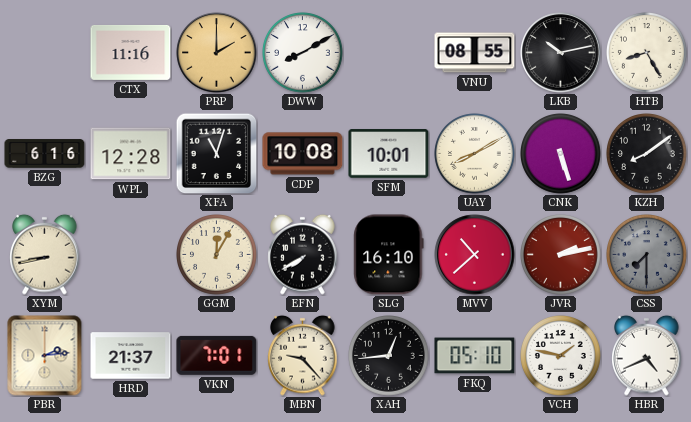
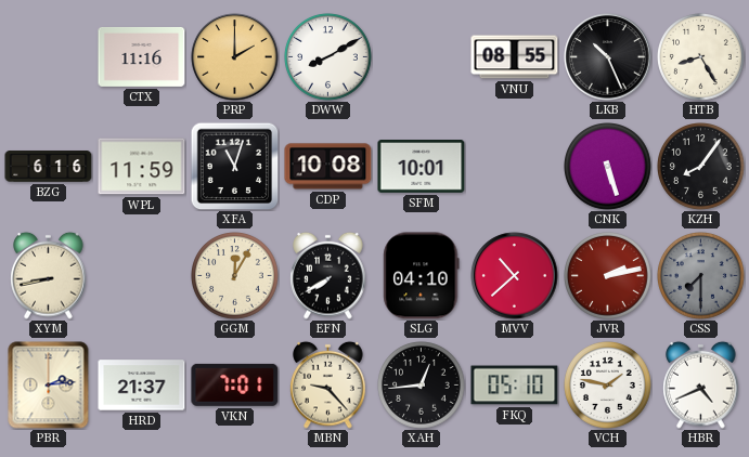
LKB: 10:13 -> 10:26
WPL: 12:28 -> 11:59
UAY: 8:10 -> none
KZH: 8:09 -> 8:06
SLG: 16:10 -> 04:10
